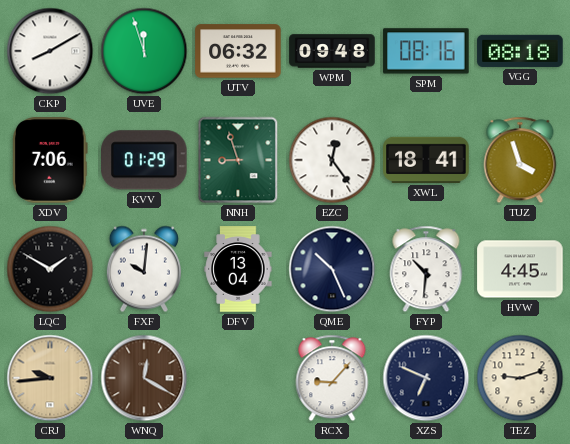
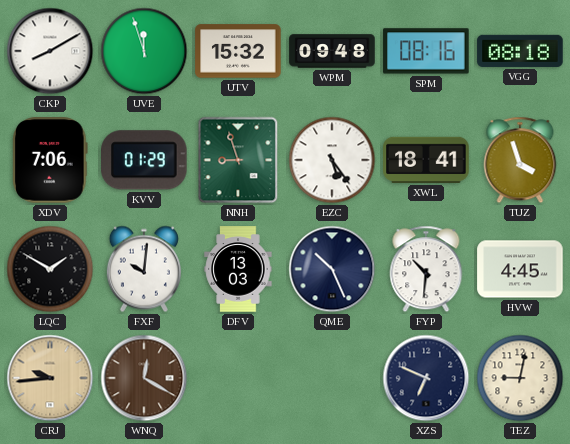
UTV: 06:32 -> 15:32
EZC: 12:24 -> 5:24
DFV: 13:04 -> 13:03
RCX: 9:07 -> none
TEZ: 9:12 -> 9:02
